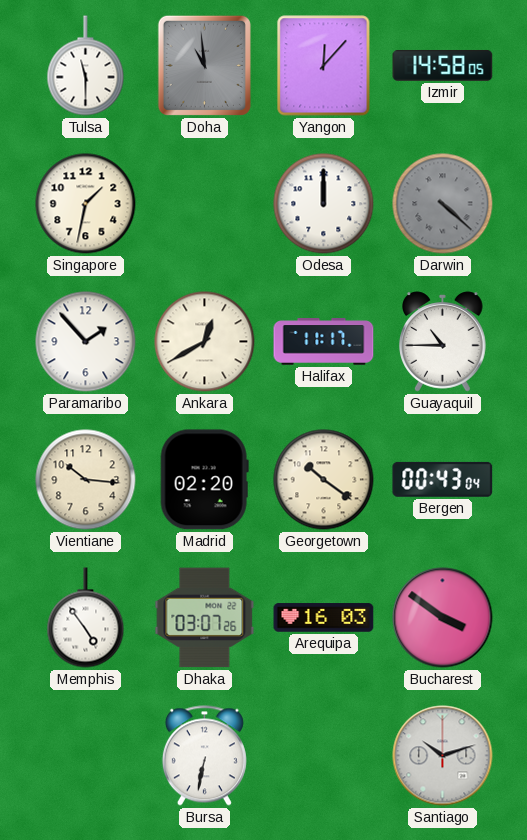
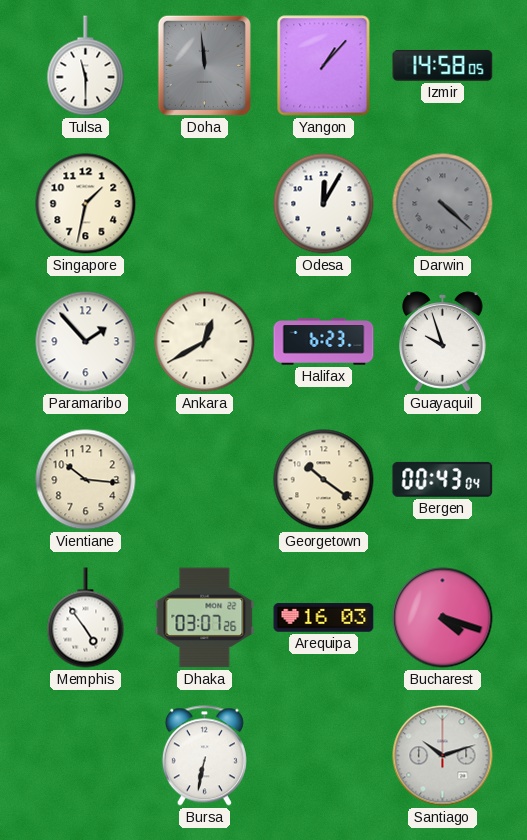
Doha: 10:59 -> 11:59
Yangon: 12:07 -> 1:07
Odesa: 12:00 -> 12:05
Halifax: 11:17 -> 6:23
Guayaquil: 10:45 -> 9:57
Madrid: 02:20 -> none
Bucharest: 3:51 -> 4:18
